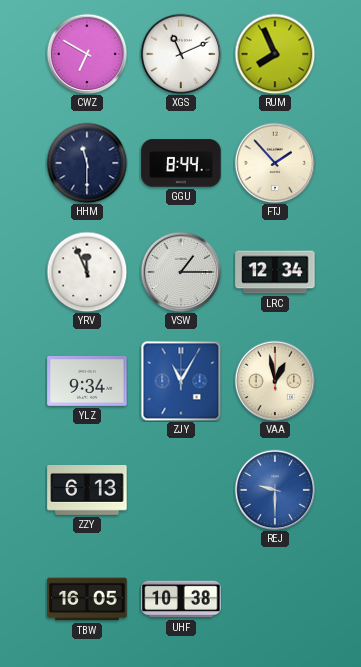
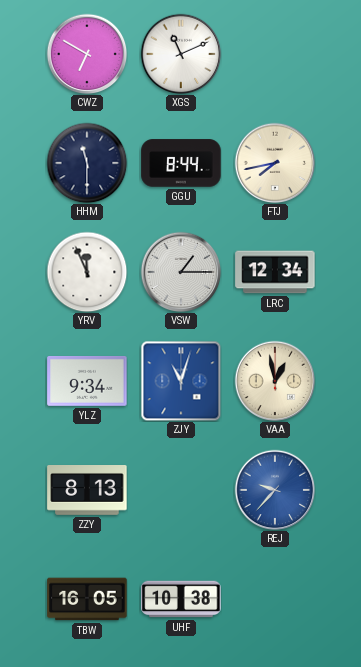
RUM: 7:56 -> none
FTJ: 1:53 -> 7:43
ZJY: 11:05 -> 11:03
ZZY: 6:13 -> 8:13
REJ: 9:30 -> 9:37
